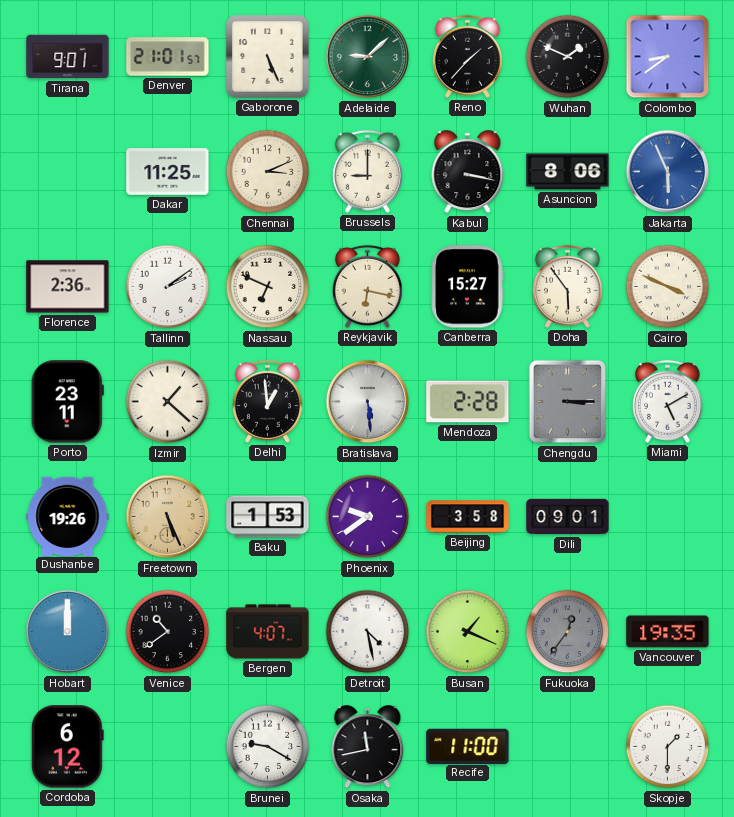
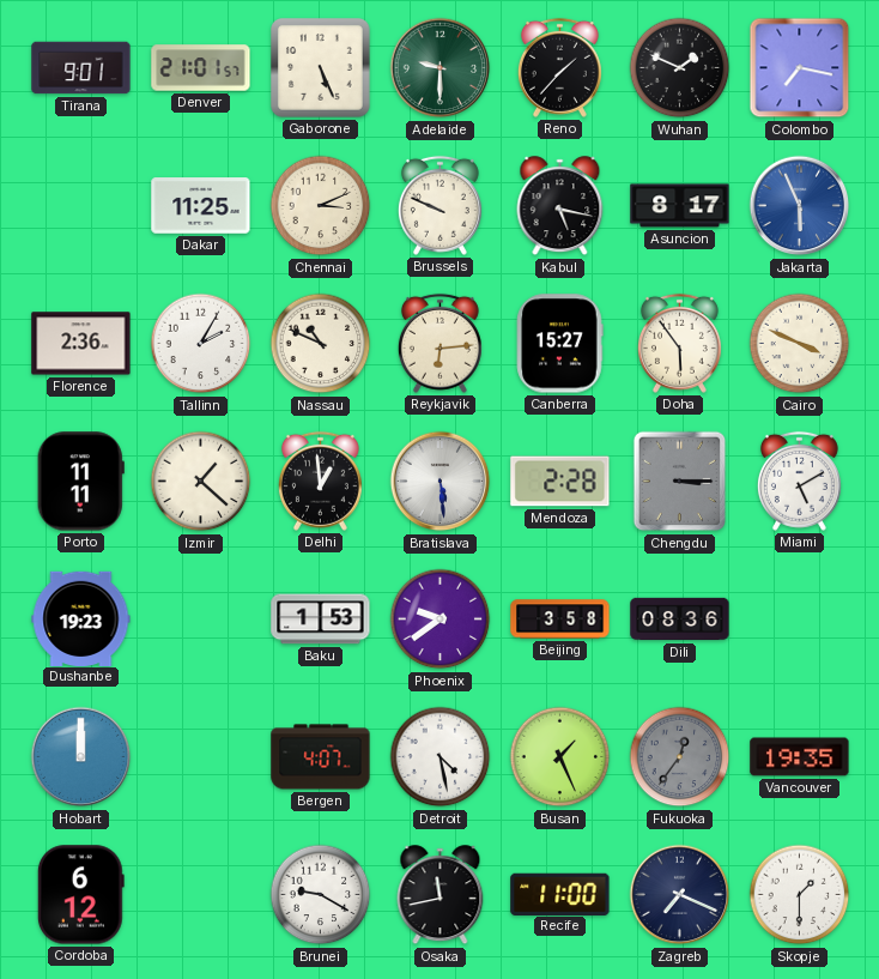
Adelaide: 9:08 -> 9:30
Colombo: 8:39 -> 7:17
Brussels: 9:00 -> 9:49
Kabul: 3:17 -> 5:17
Asuncion: 8:06 -> 8:17
Tallinn: 2:09 -> 2:05
Nassau: 6:49 -> 10:49
Reykjavik: 6:17 -> 6:14
Porto: 23:11 -> 11:11
Dushanbe: 19:26 -> 19:23
Freetown: 5:26 -> none
Dili: 09:01 -> 08:36
Venice: 10:39 -> none
Busan: 1:19 -> 1:26
Zagreb: none -> 7:19
